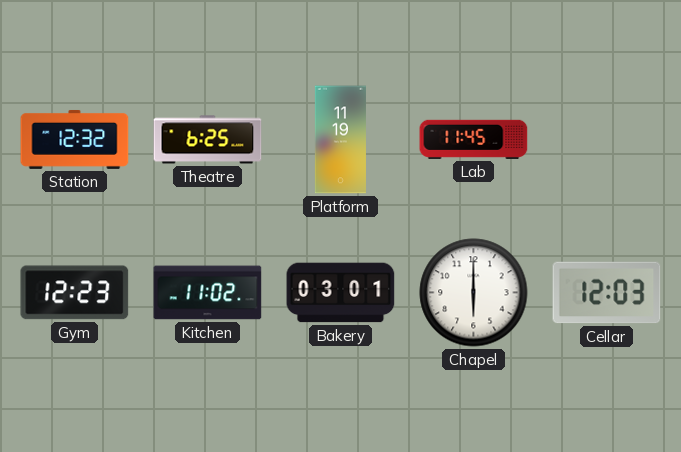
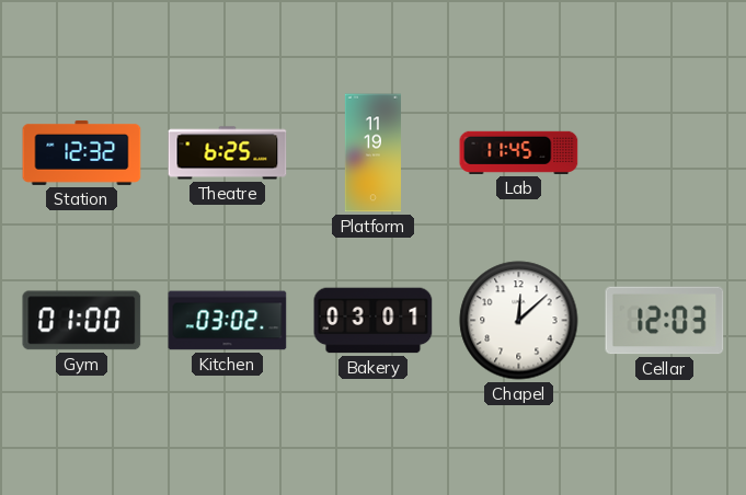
Gym: 12:23 -> 01:00
Kitchen: 11:02 -> 03:02
Chapel: 6:00 -> 12:08
